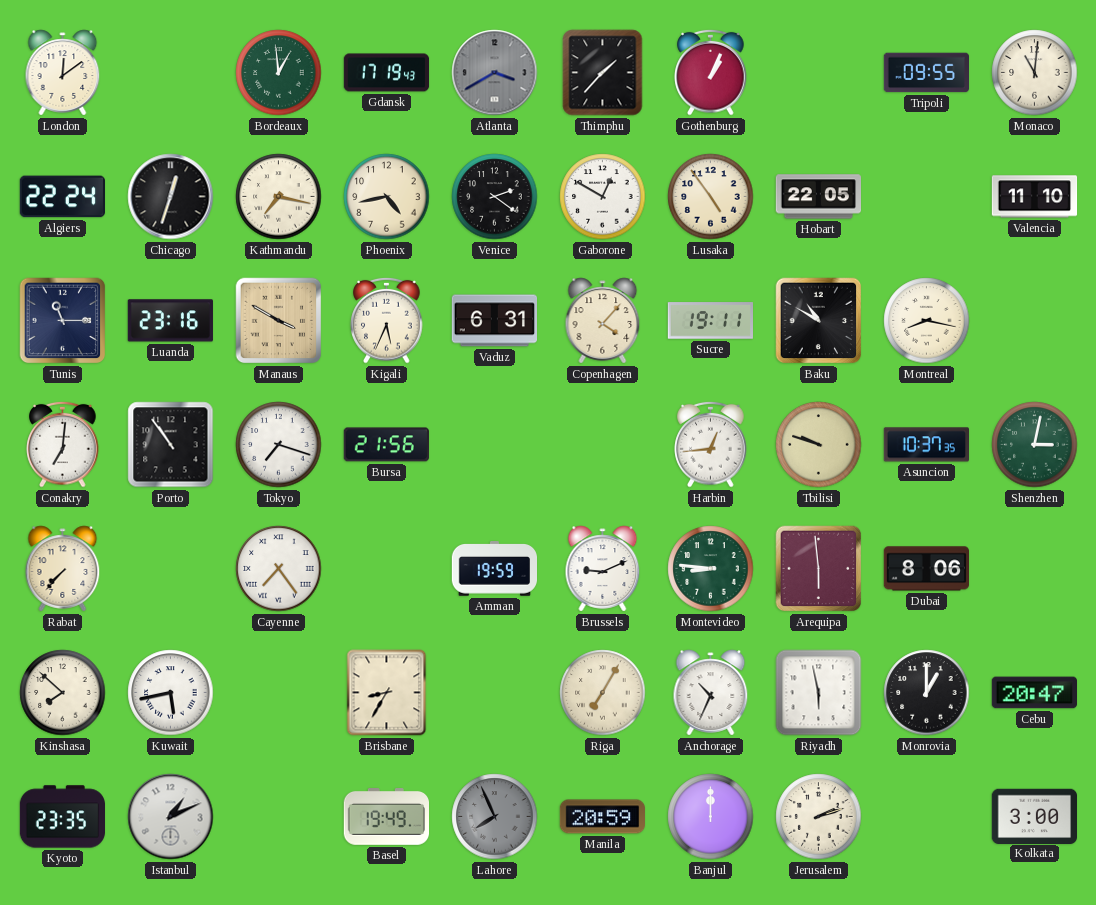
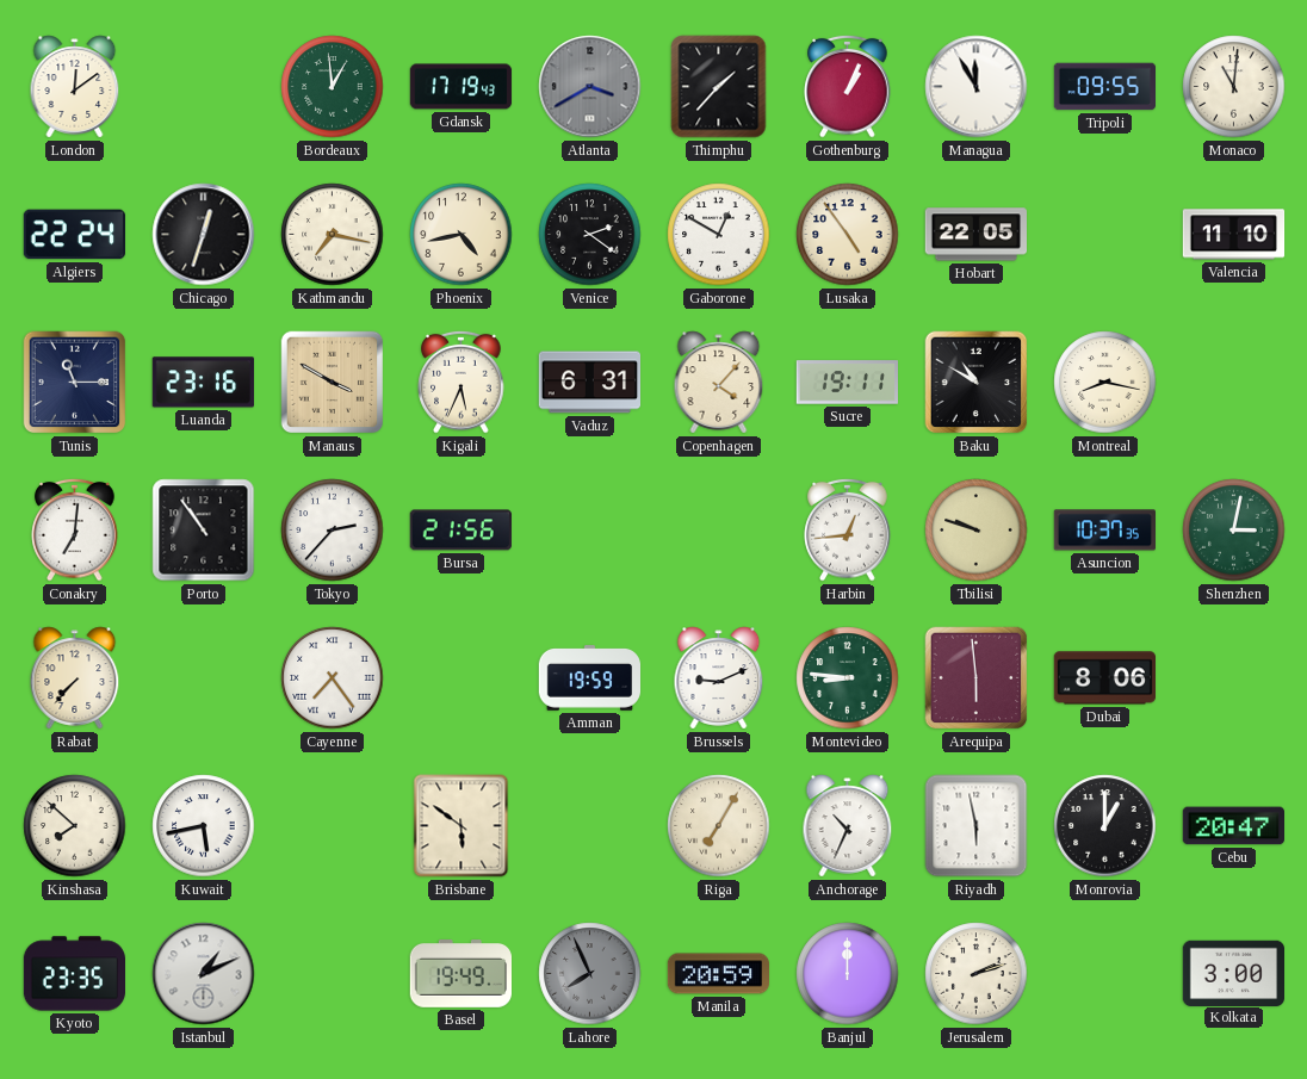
Managua: none -> 11:55
Tokyo: 7:18 -> 2:37
Brisbane: 8:35 -> 5:51
